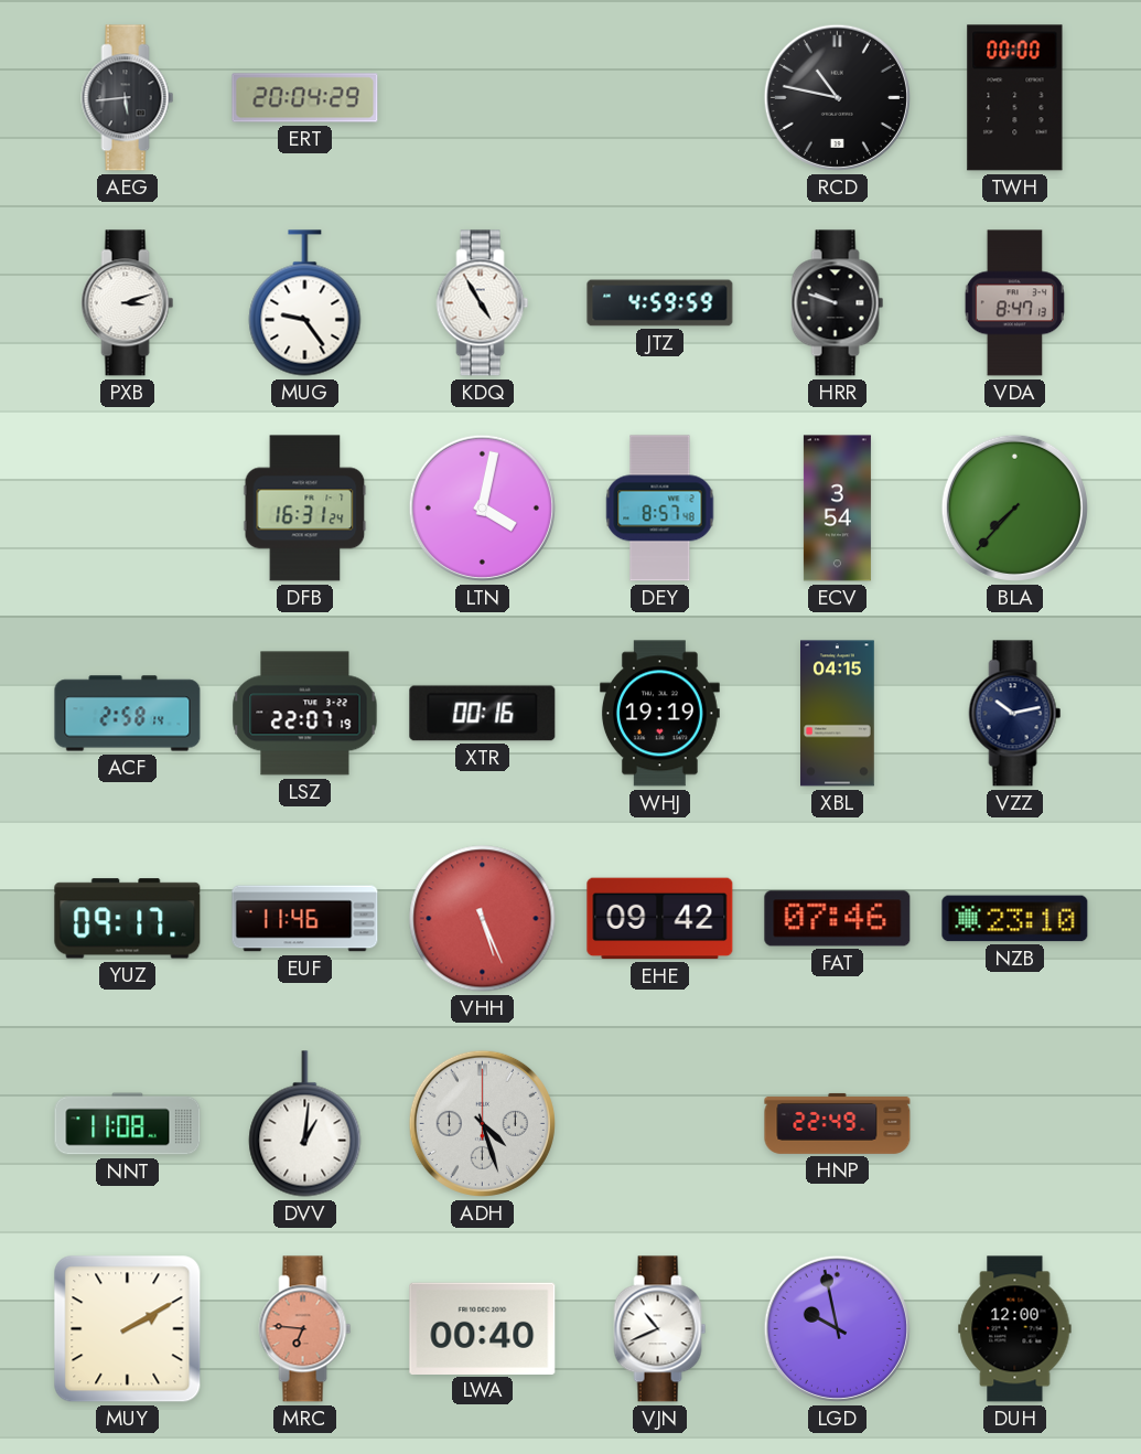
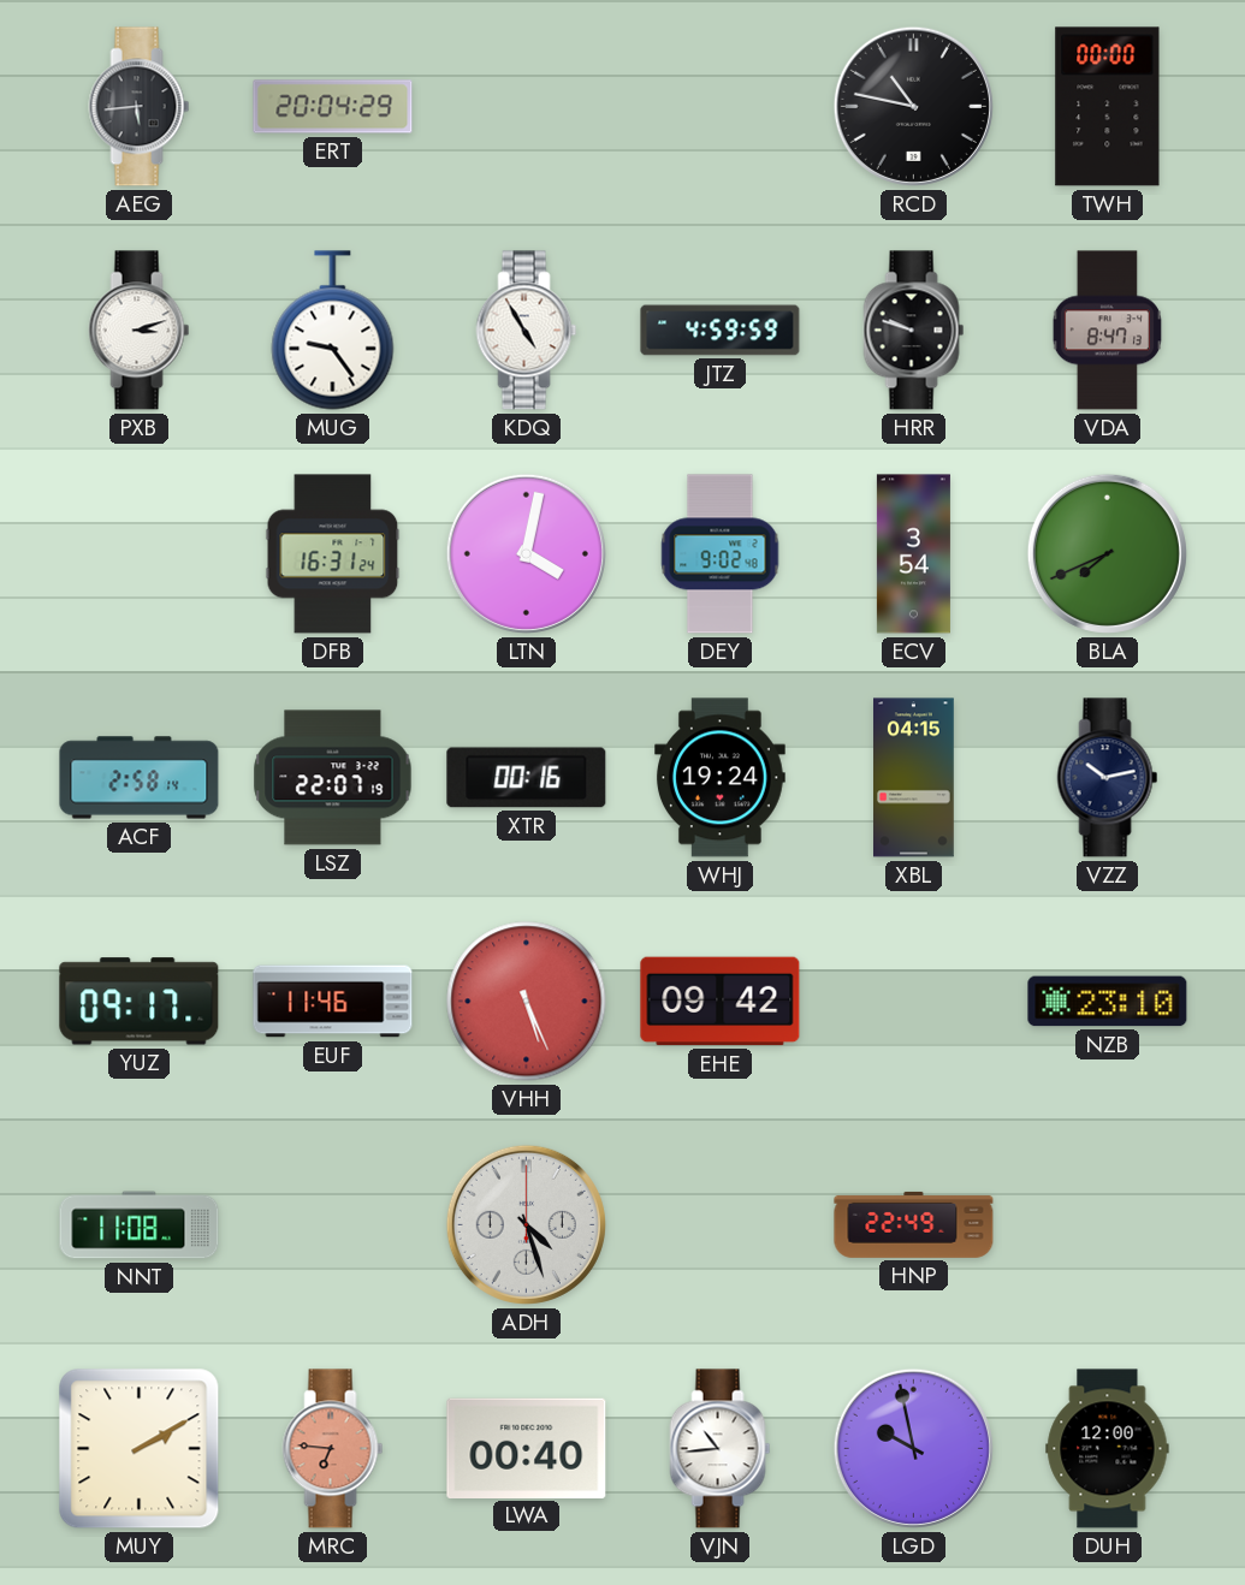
DEY: 8:57 -> 9:02
BLA: 7:37 -> 7:41
WHJ: 19:19 -> 19:24
FAT: 07:46 -> none
DVV: 1:01 -> none
VJN: 10:41 -> 10:44
